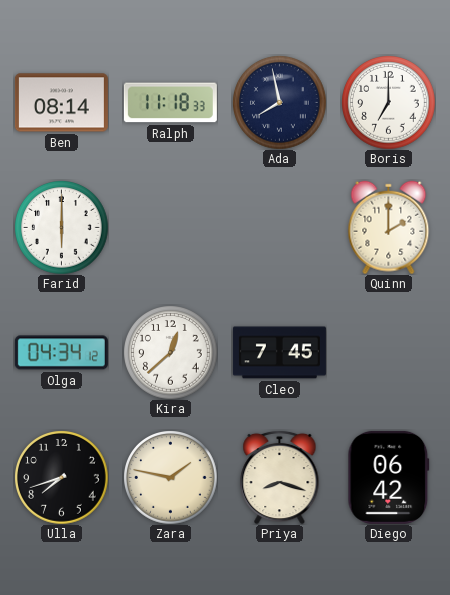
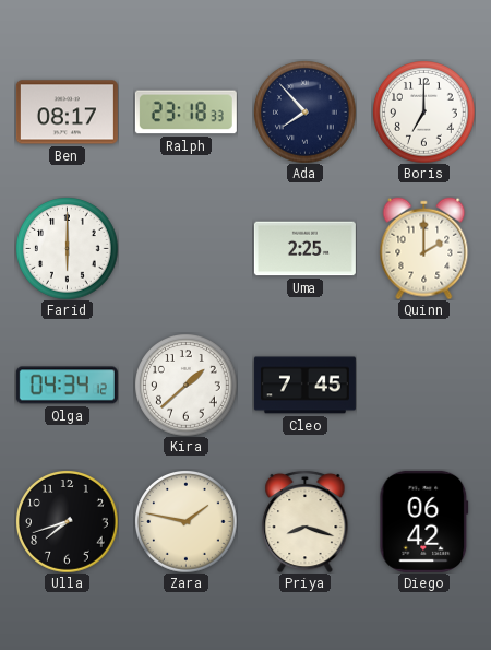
Ben: 08:14 -> 08:17
Ralph: 11:18 -> 23:18
Ada: 7:58 -> 7:53
Uma: none -> 2:25
Kira: 12:38 -> 1:38
